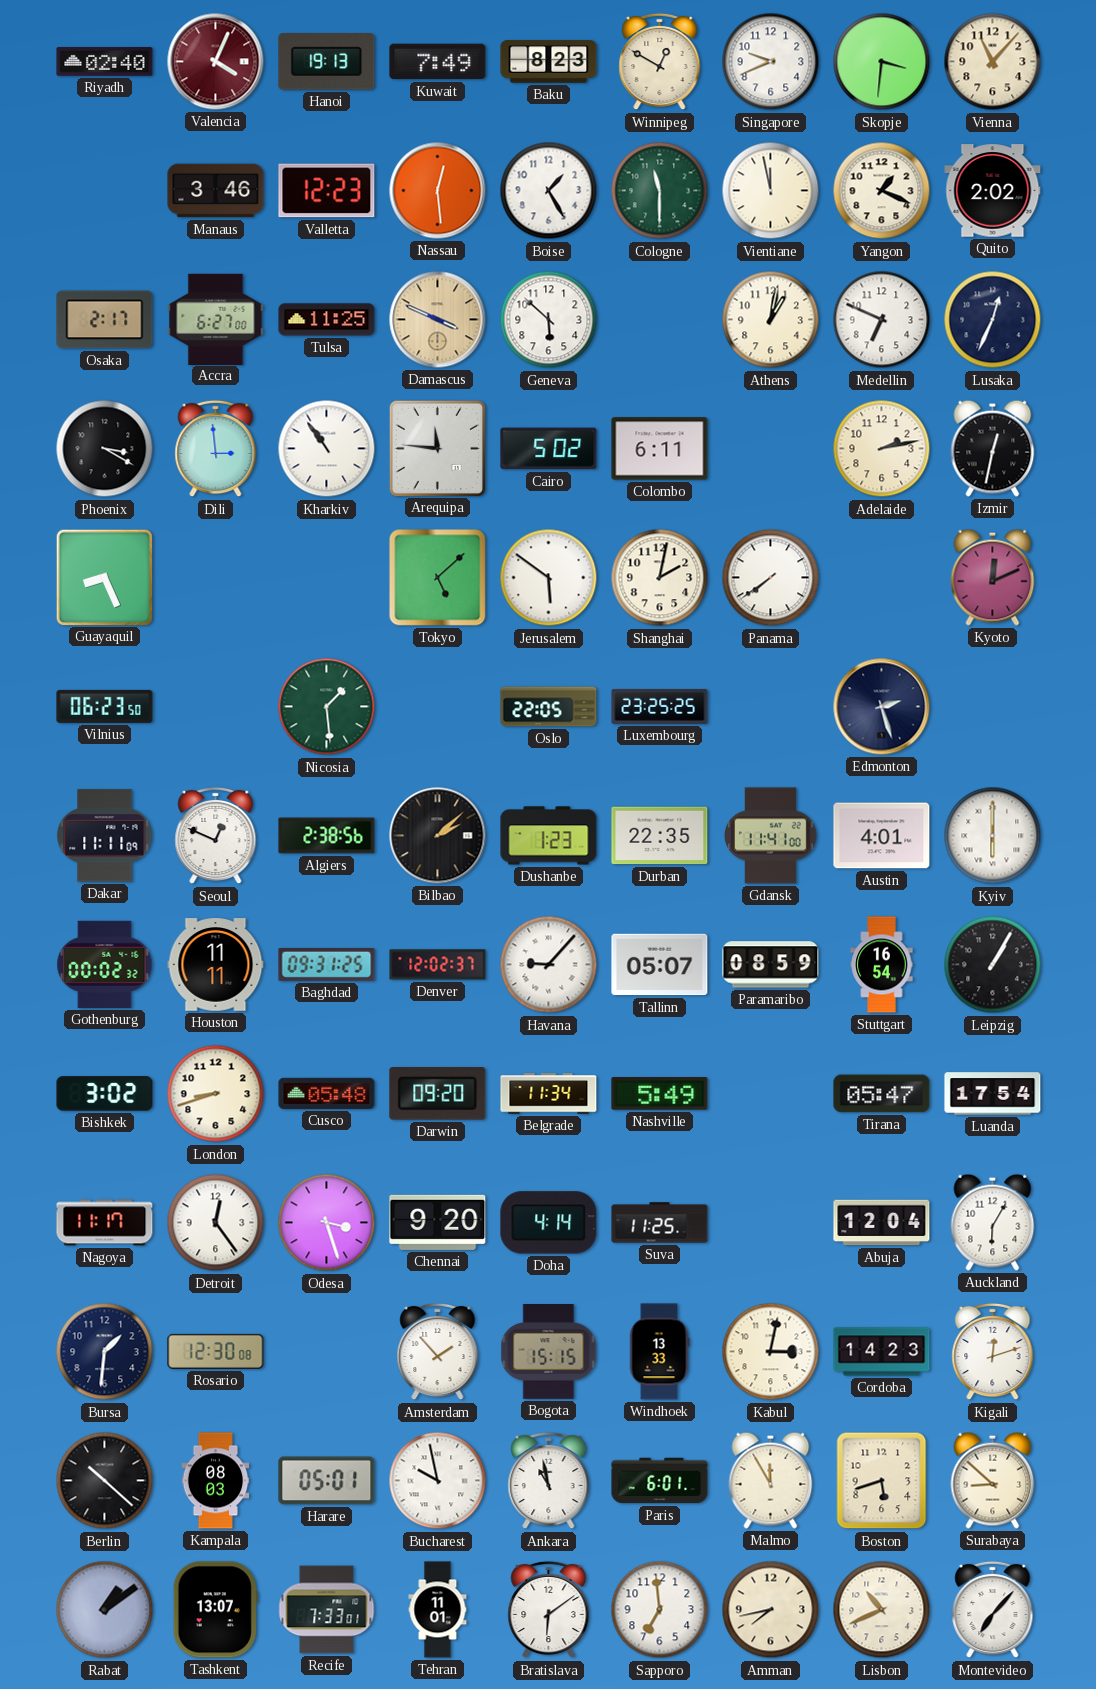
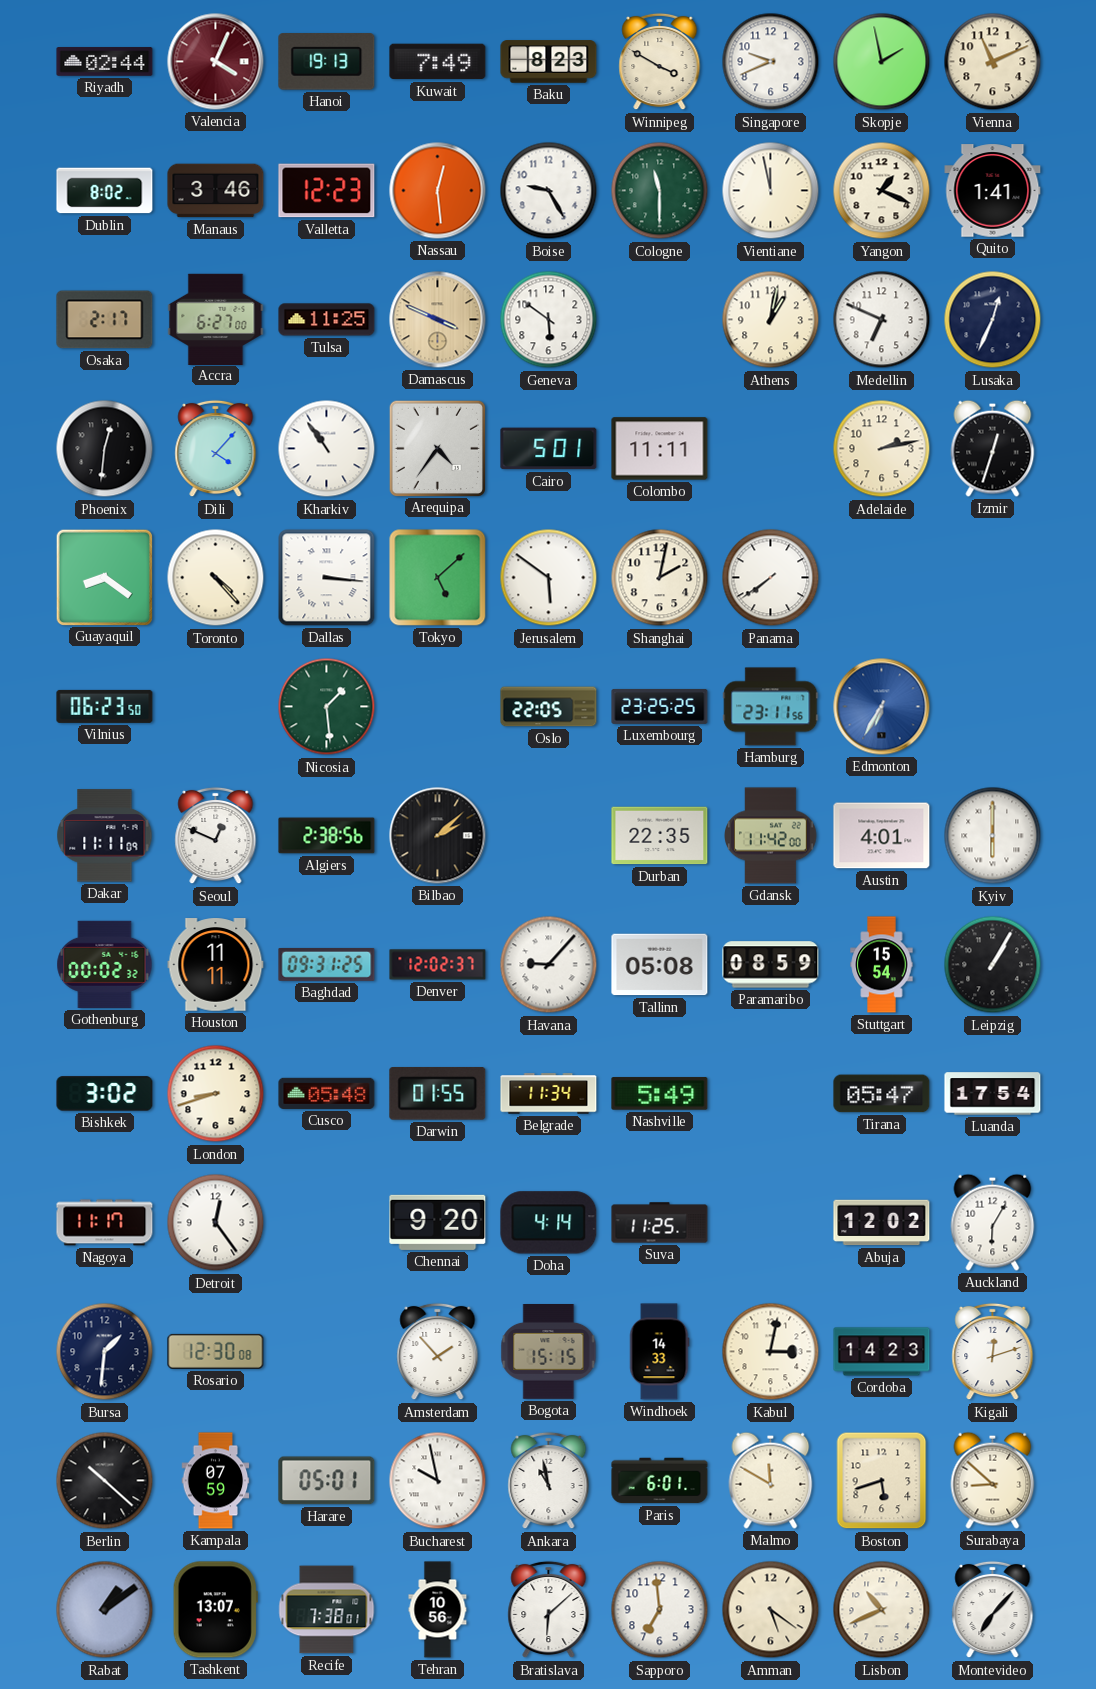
Riyadh: 02:40 -> 02:44
Winnipeg: 12:50 -> 3:50
Skopje: 3:31 -> 1:58
Vienna: 11:07 -> 11:11
Dublin: none -> 8:02
Boise: 1:25 -> 9:25
Quito: 2:02 -> 1:41
Geneva: 5:52 -> 5:51
Phoenix: 3:20 -> 12:31
Dili: 2:59 -> 4:07
Arequipa: 11:46 -> 4:36
Cairo: 5:02 -> 5:01
Colombo: 6:11 -> 11:11
Izmir: 12:32 -> 12:33
Guayaquil: 8:26 -> 8:21
Toronto: none -> 4:23
Dallas: none -> 3:16
Kyoto: 12:11 -> none
Hamburg: none -> 23:11
Edmonton: 2:27 -> 6:35
Edmonton dial: navy -> blue
Dushanbe: 1:23 -> none
Gdansk: 11:41 -> 11:42
Tallinn: 05:07 -> 05:08
Stuttgart: 16:54 -> 15:54
Darwin: 09:20 -> 01:55
Odesa: 3:27 -> none
Abuja: 12:04 -> 12:02
Windhoek: 13:33 -> 14:33
Kampala: 08:03 -> 07:59
Malmo: 11:55 -> 11:50
Recife: 7:33 -> 7:38
Tehran: 11:01 -> 10:56
Bratislava: 6:09 -> 6:08
Amman: 7:43 -> 5:21
